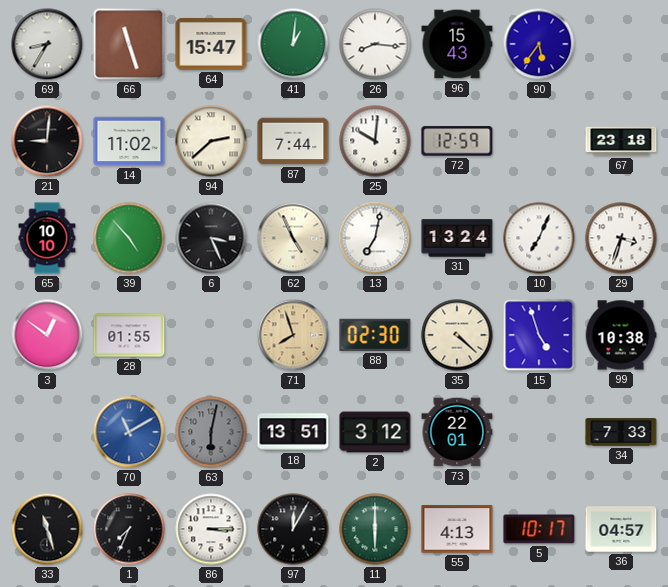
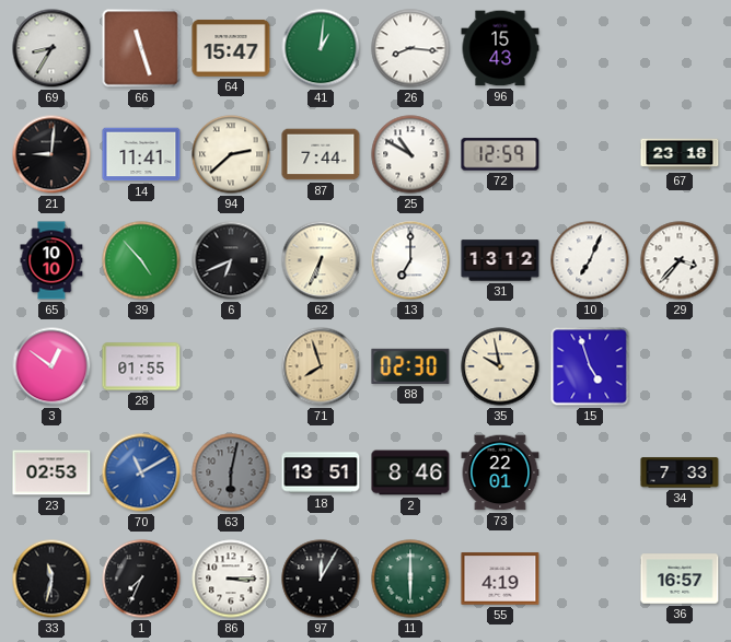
90: 5:36 -> none
14: 11:02 -> 11:41
25: 10:01 -> 10:50
6: 3:26 -> 6:41
62: 4:56 -> 6:34
13: 7:02 -> 7:00
31: 13:24 -> 13:12
29: 3:33 -> 3:37
35: 4:22 -> 9:58
99: 10:38 -> none
23: none -> 02:53
2: 3:12 -> 8:46
33: 11:27 -> 11:32
55: 4:13 -> 4:19
5: 10:17 -> none
36: 04:57 -> 16:57
